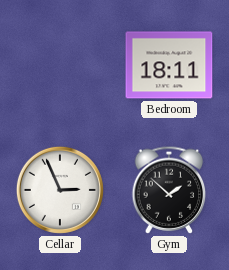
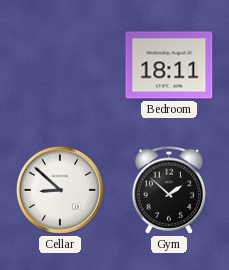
Cellar: 2:56 -> 8:52
